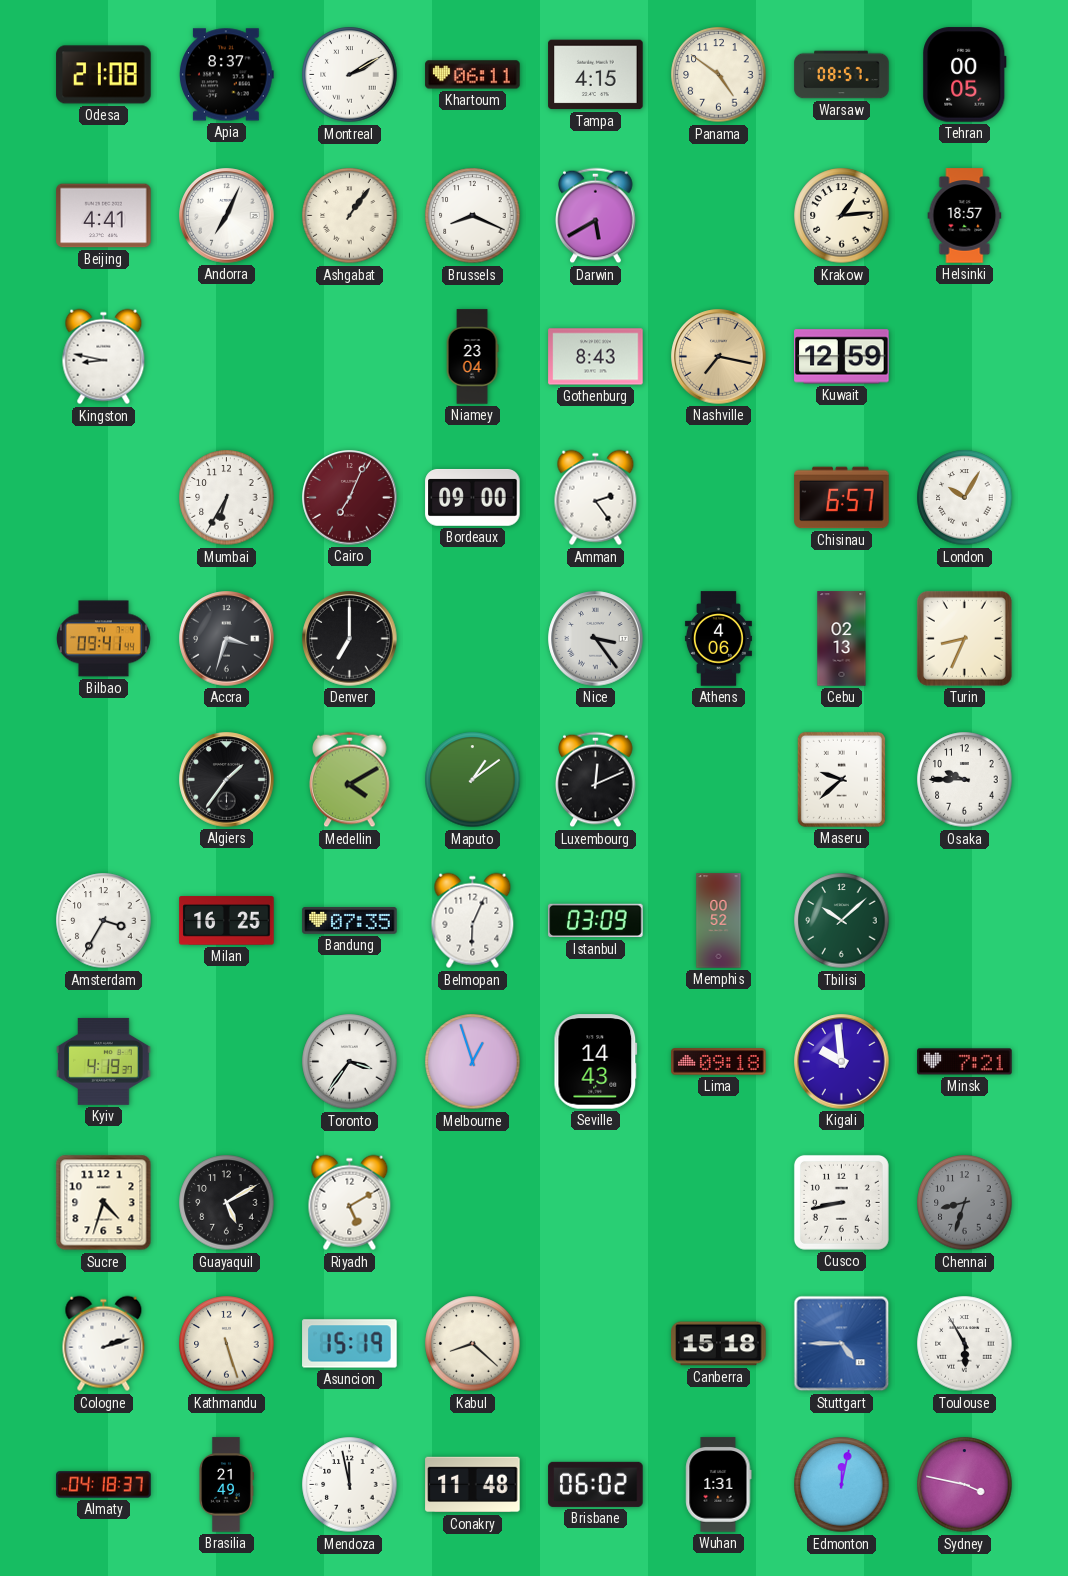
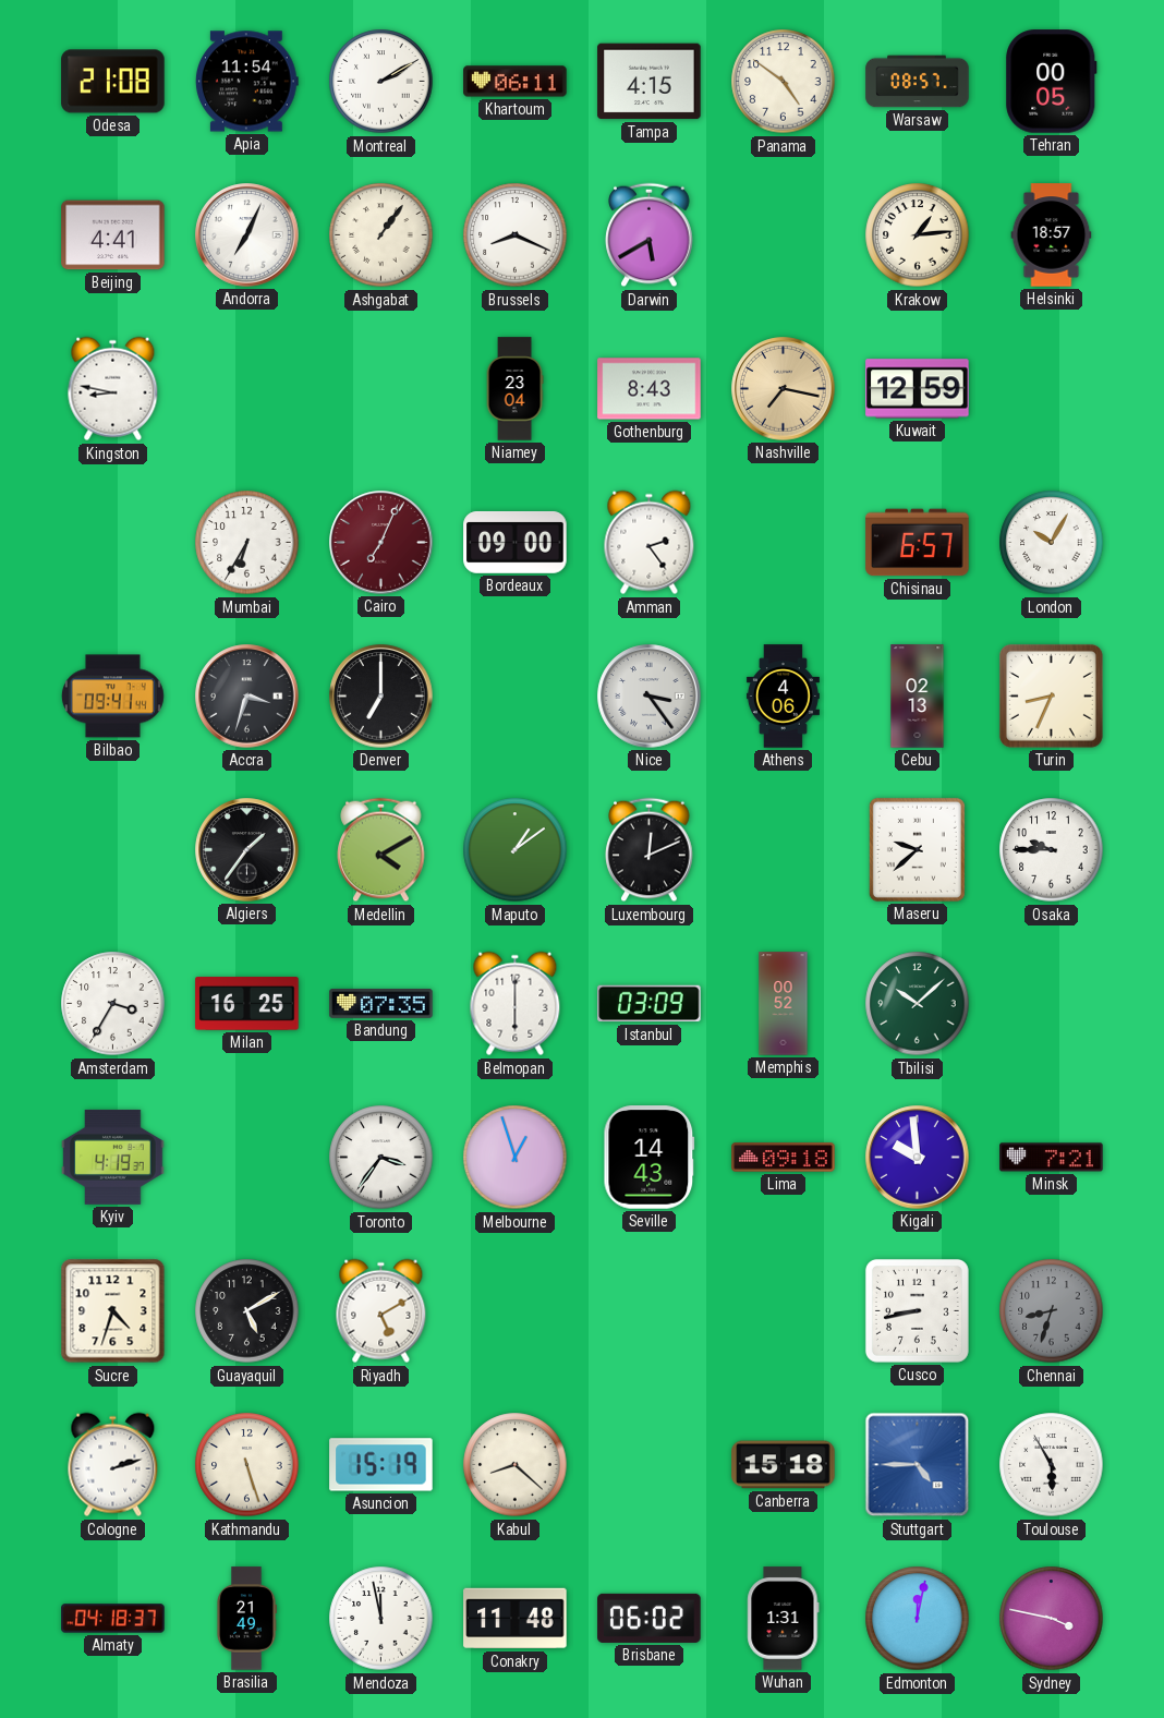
Apia: 8:37 -> 11:54
Belmopan: 6:04 -> 6:00
